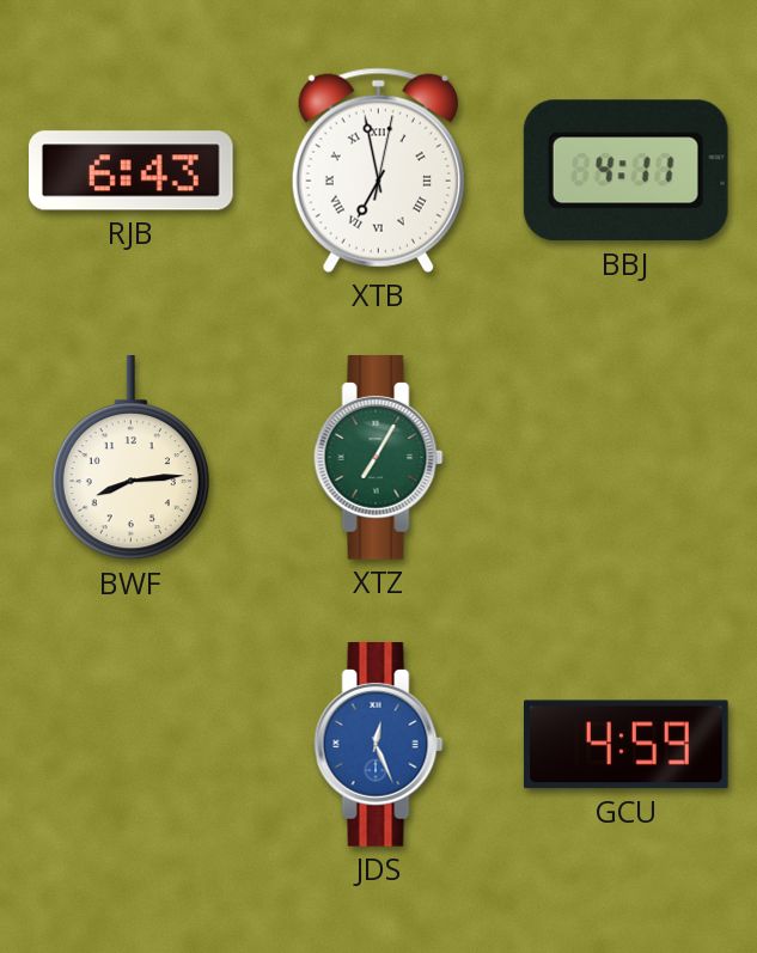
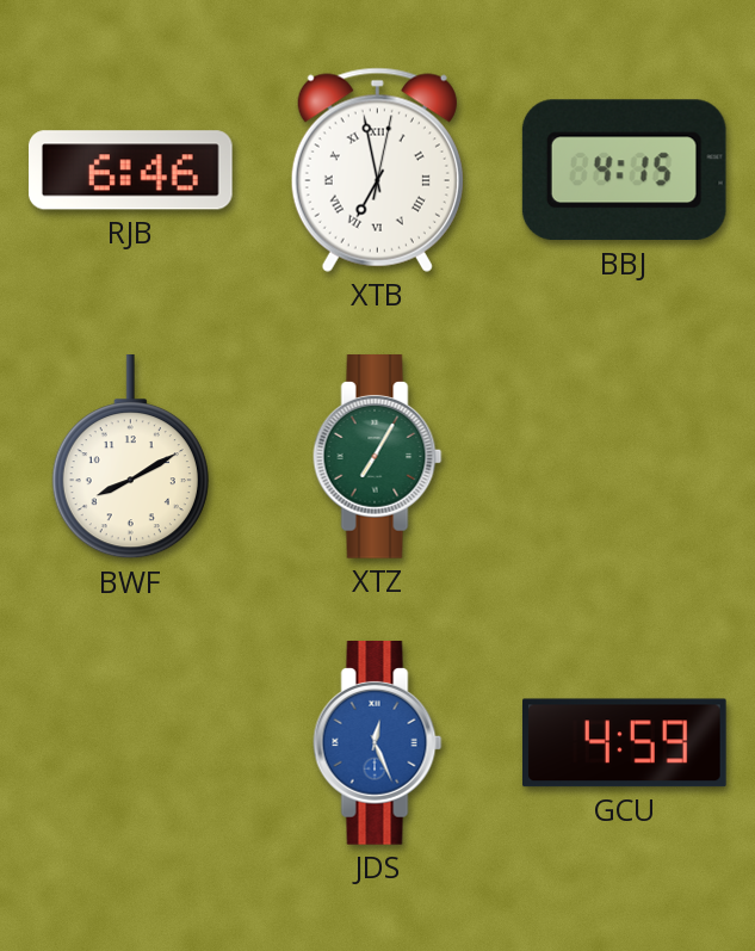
RJB: 6:43 -> 6:46
BBJ: 4:11 -> 4:15
BWF: 8:14 -> 8:10
